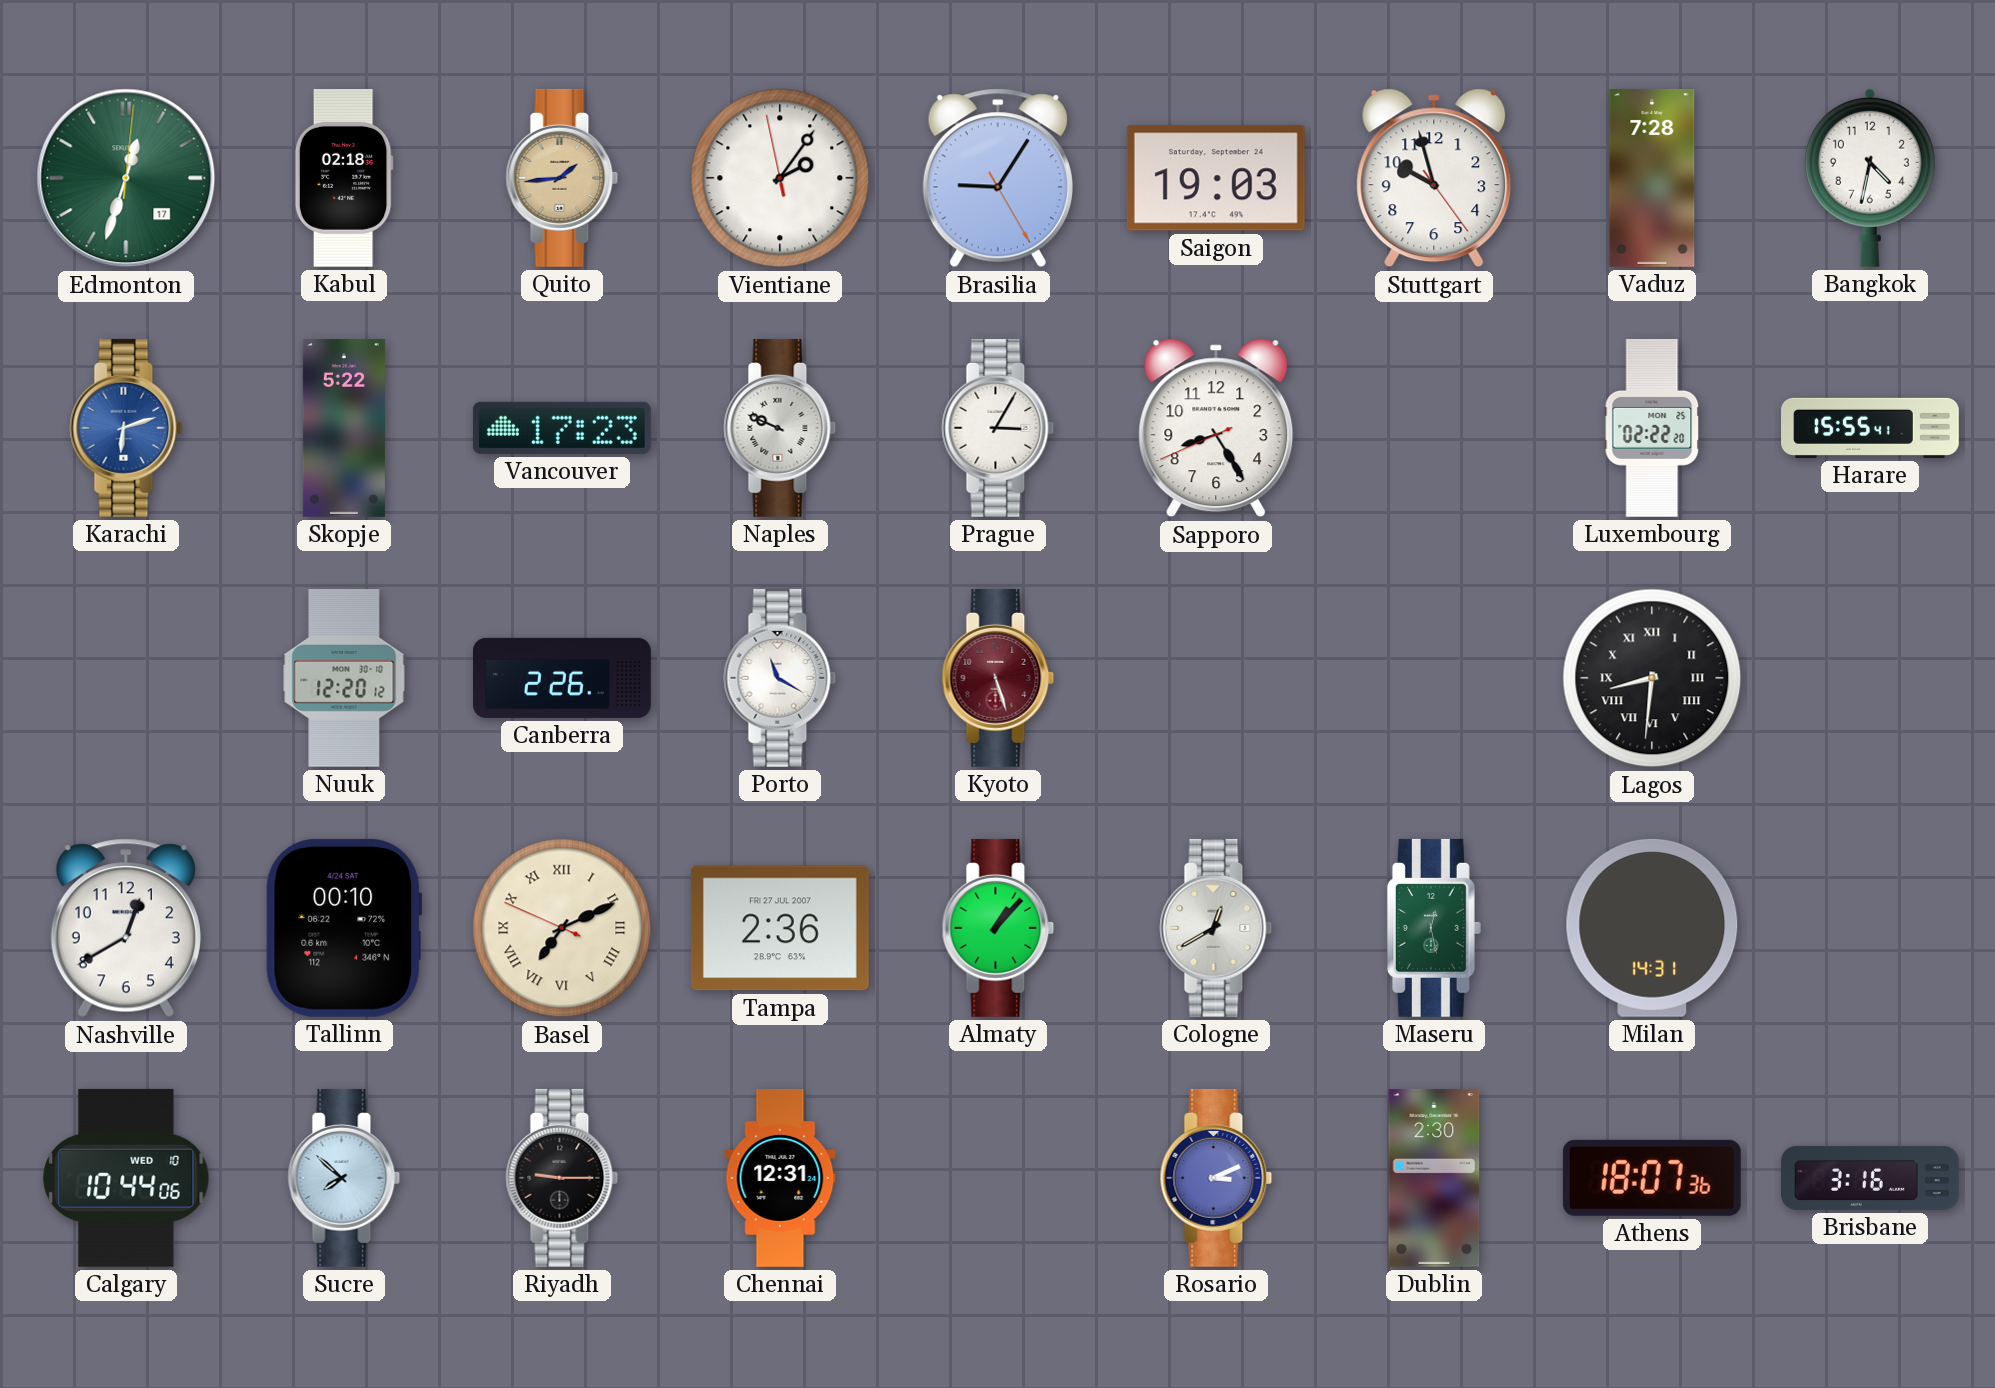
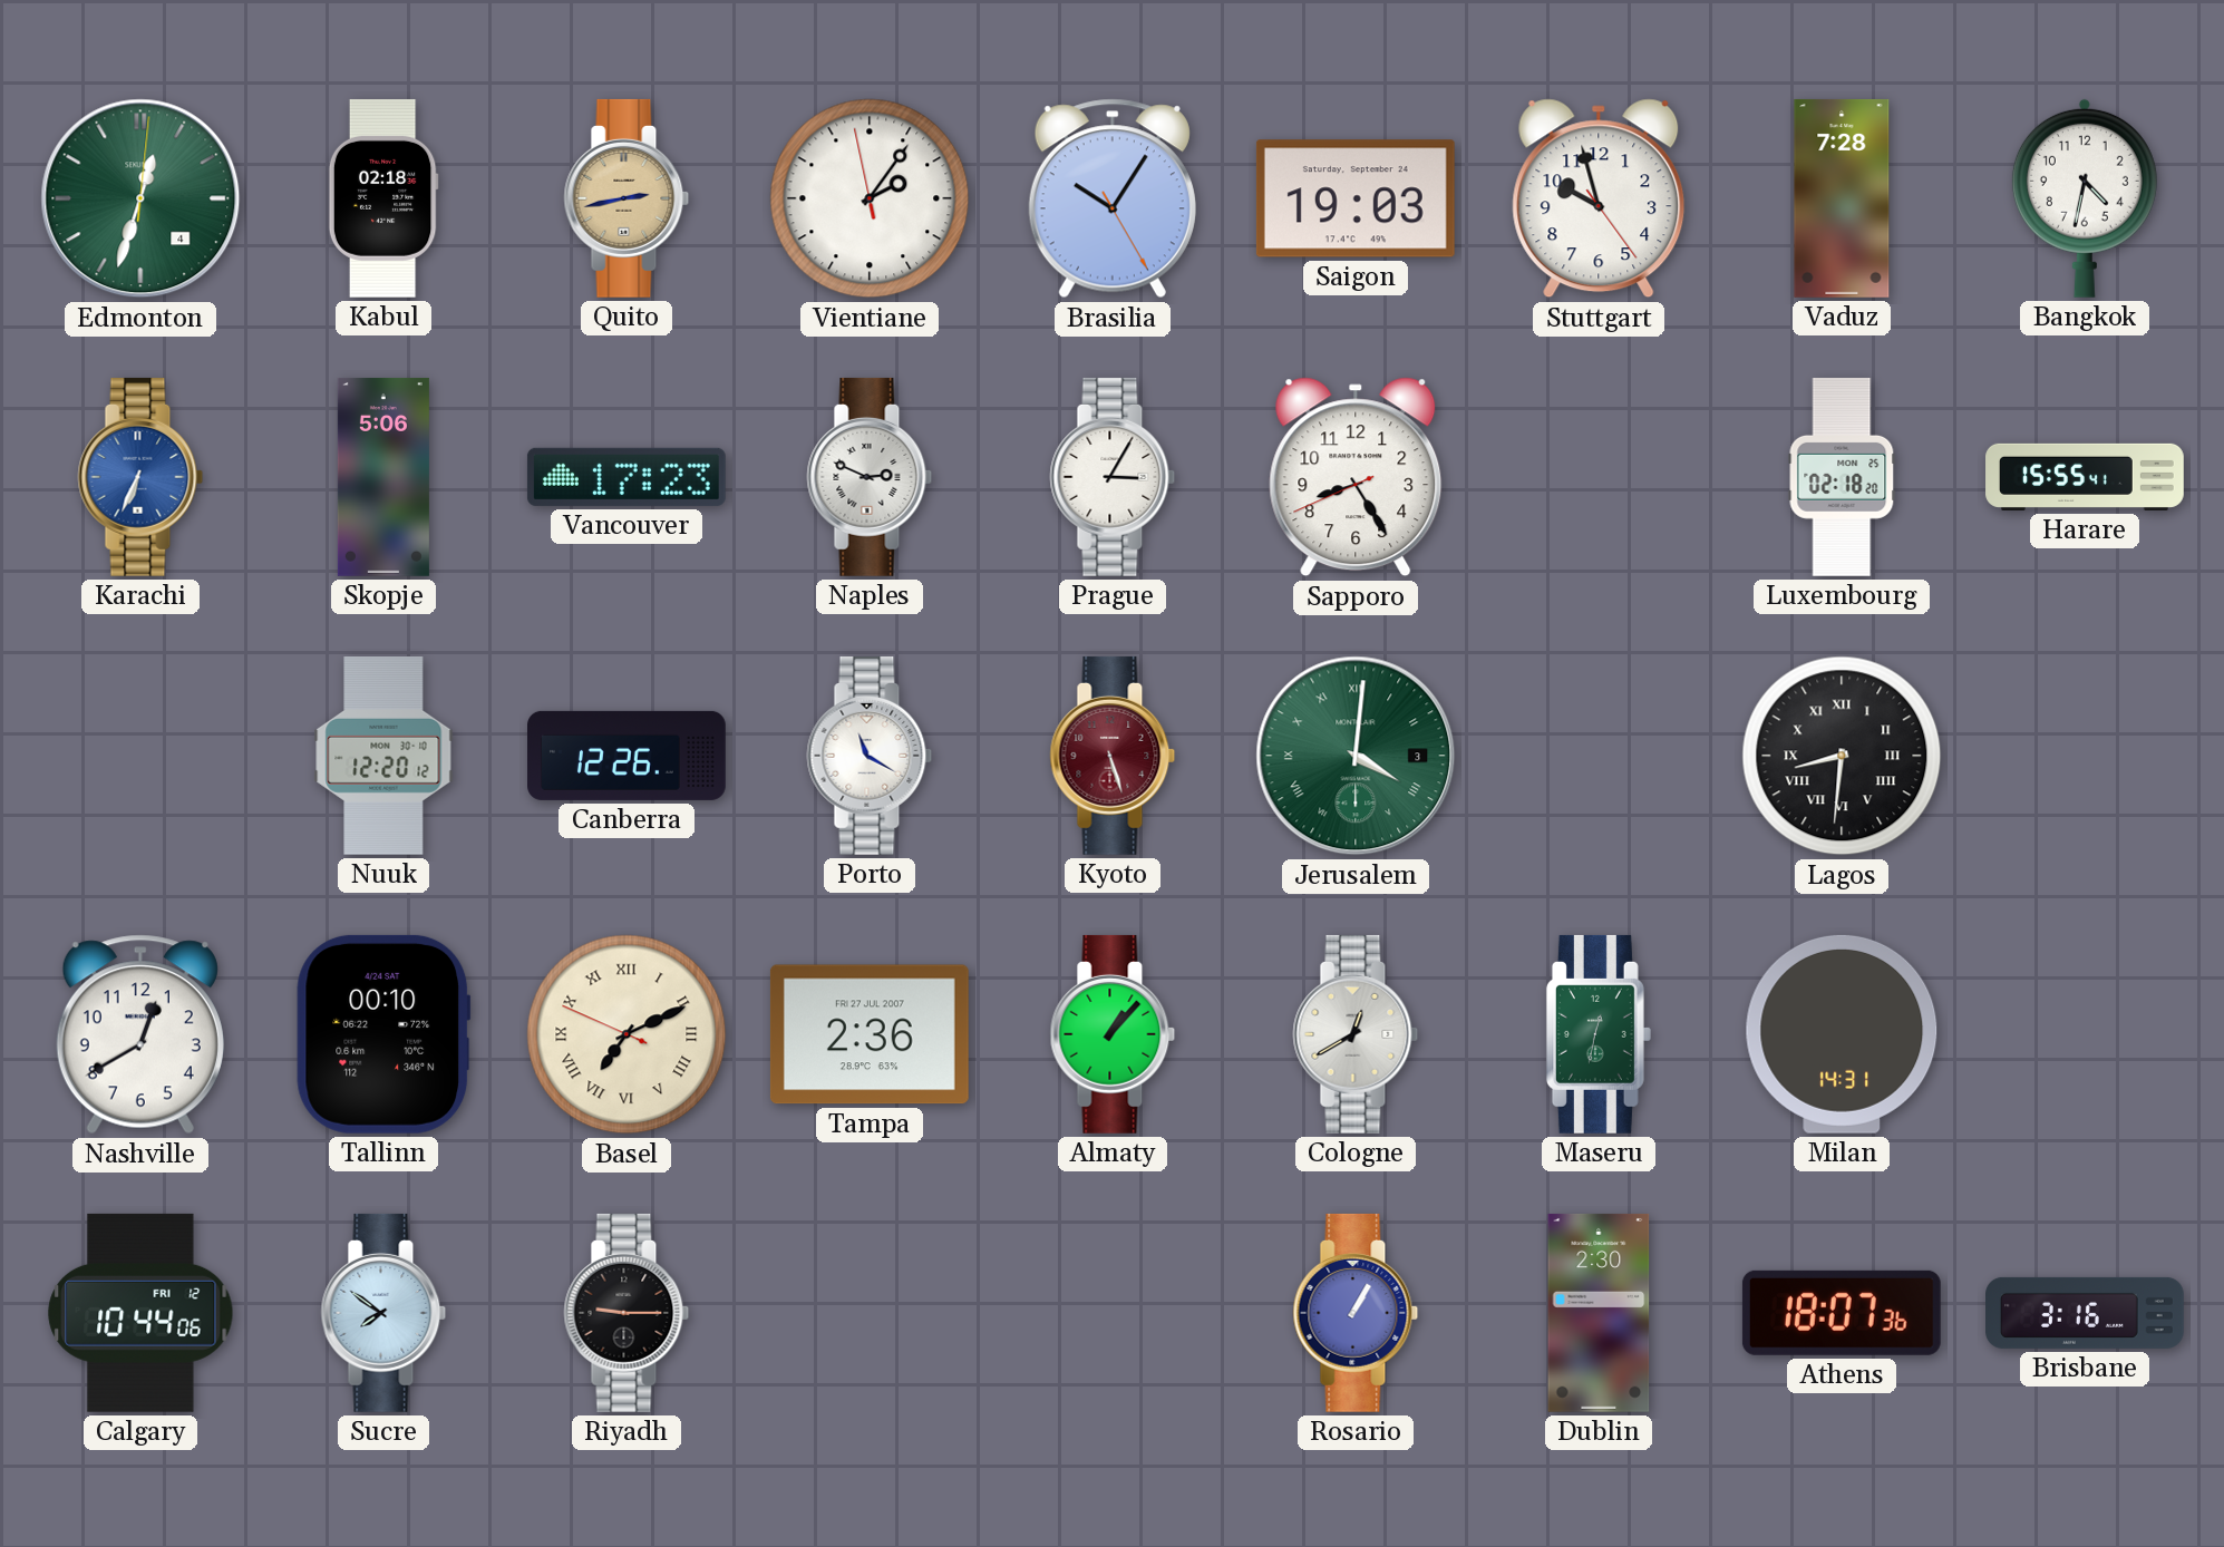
Edmonton date: 17 -> 4
Quito: 1:44 -> 2:43
Brasilia: 9:05 -> 10:05
Karachi: 6:12 -> 6:34
Skopje: 5:22 -> 5:06
Naples: 9:49 -> 2:49
Luxembourg: 02:22 -> 02:18
Canberra: 2:26 -> 12:26
Jerusalem: none -> 4:01
Maseru: 12:28 -> 12:32
Calgary date: WED 10 -> FRI 12
Sucre: 7:52 -> 7:51
Chennai: 12:31 -> none
Rosario: 3:11 -> 1:05
